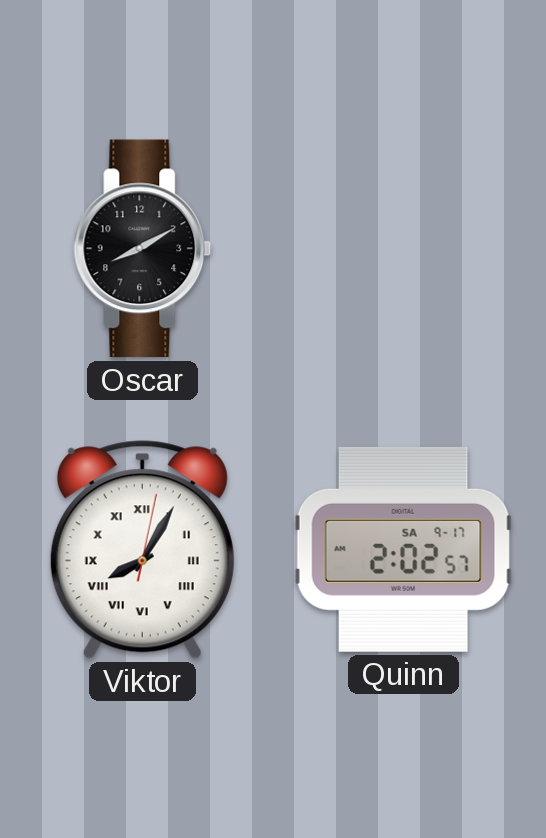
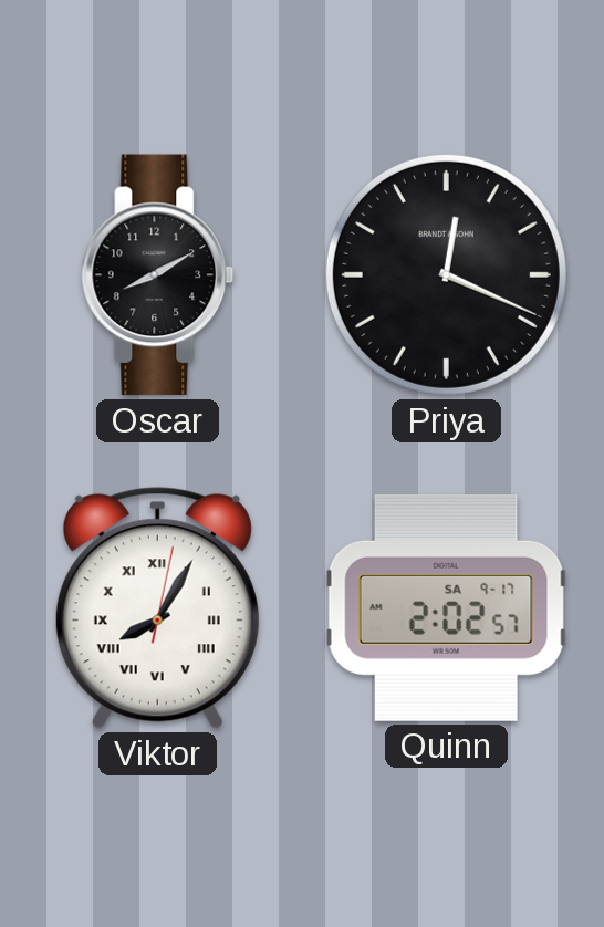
Priya: none -> 12:19
